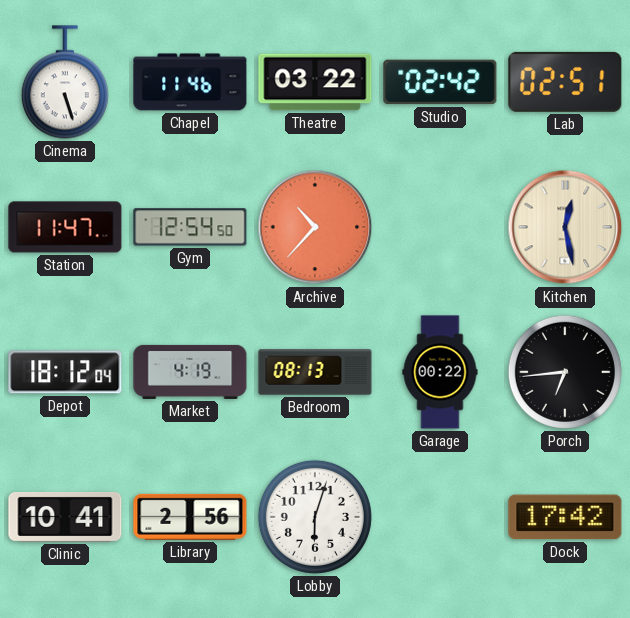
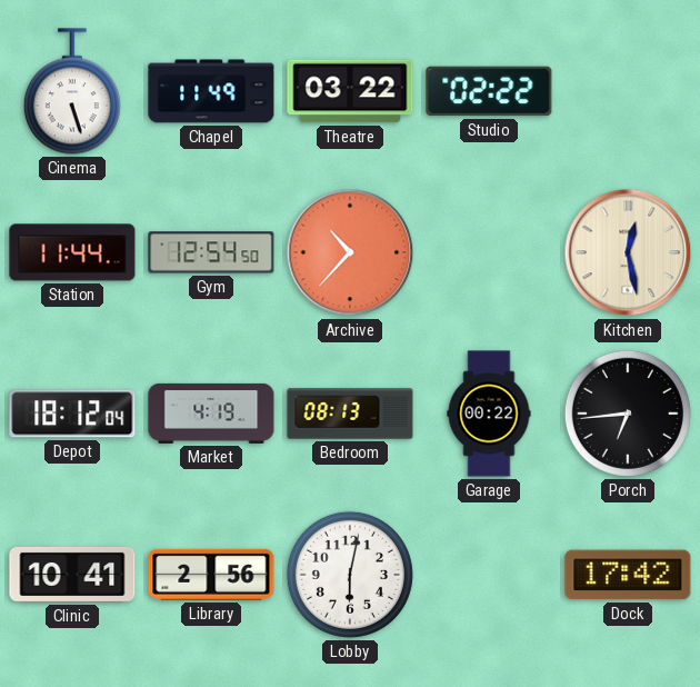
Chapel: 11:46 -> 11:49
Studio: 02:42 -> 02:22
Lab: 02:51 -> none
Station: 11:47 -> 11:44
Lobby: 6:03 -> 6:02
